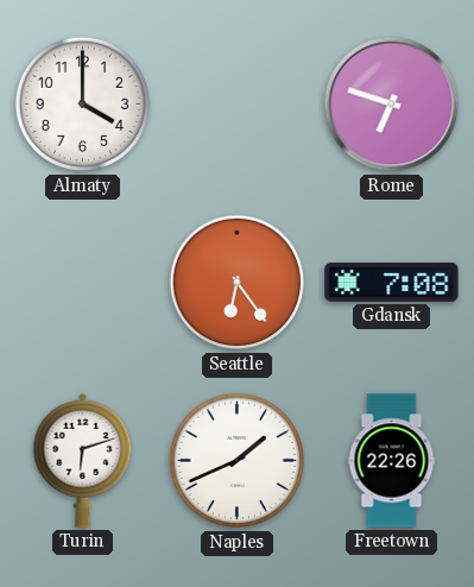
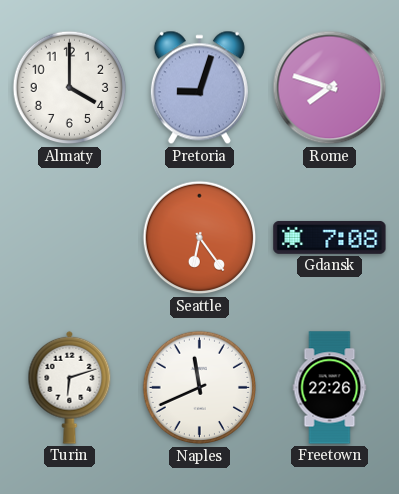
Pretoria: none -> 9:03
Rome: 6:48 -> 7:48
Naples: 1:41 -> 11:41
